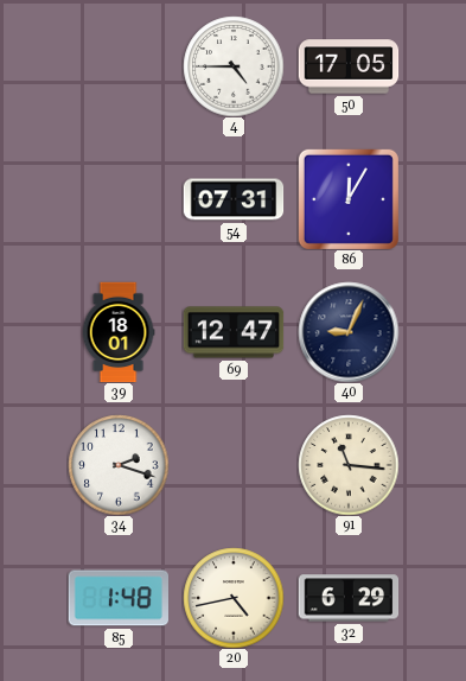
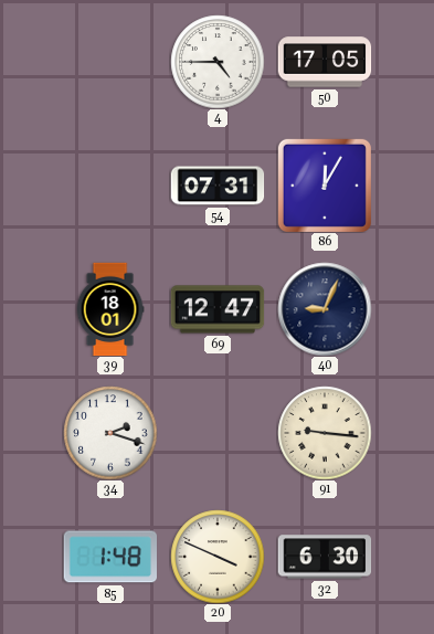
91: 11:16 -> 9:16
20: 4:43 -> 3:49
32: 6:29 -> 6:30
